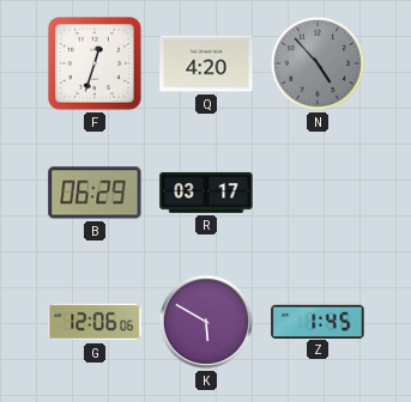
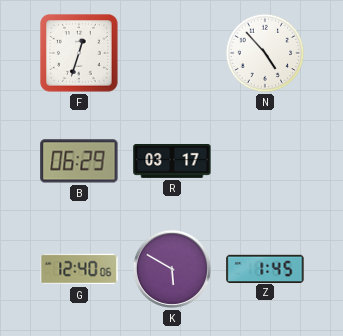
Q: 4:20 -> none
N dial: grey -> white
G: 12:06 -> 12:40
